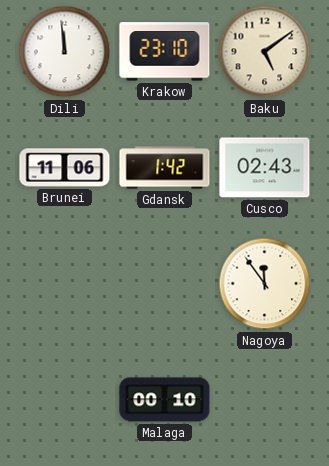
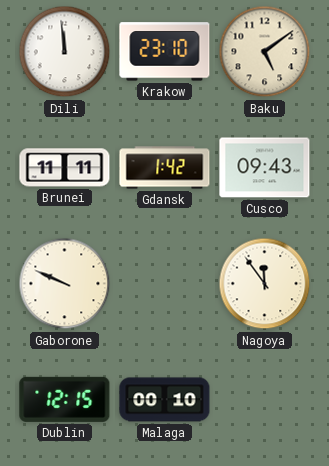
Brunei: 11:06 -> 11:11
Cusco: 02:43 -> 09:43
Gaborone: none -> 9:49
Dublin: none -> 12:15
